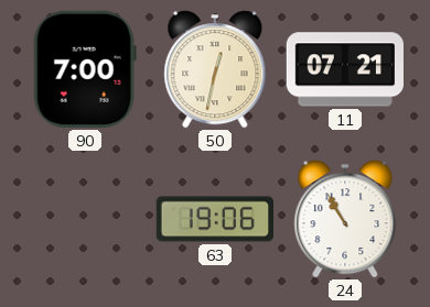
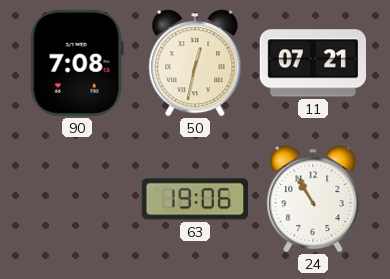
90: 7:00 -> 7:08
